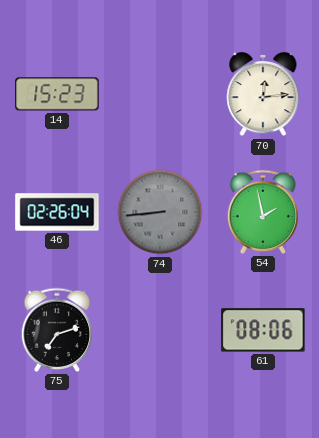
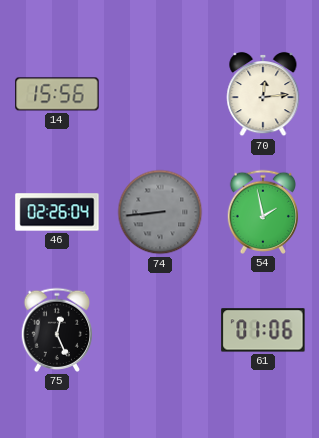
14: 15:23 -> 15:56
75: 7:12 -> 12:26
61: 08:06 -> 01:06
